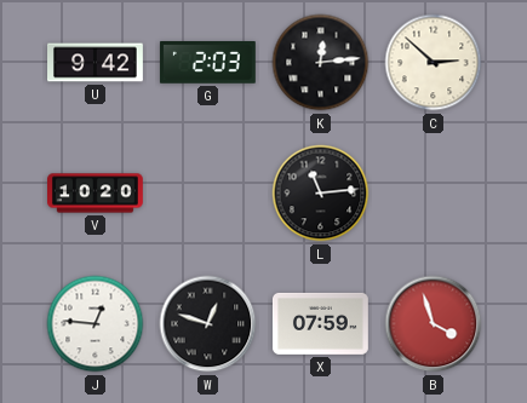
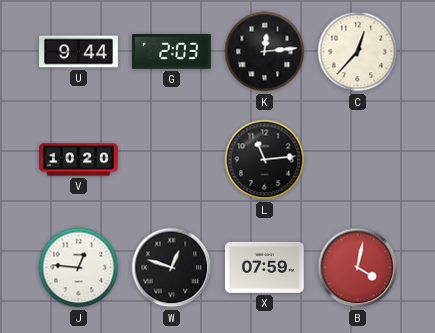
U: 9:42 -> 9:44
C: 2:52 -> 12:37
B: 3:57 -> 4:02
